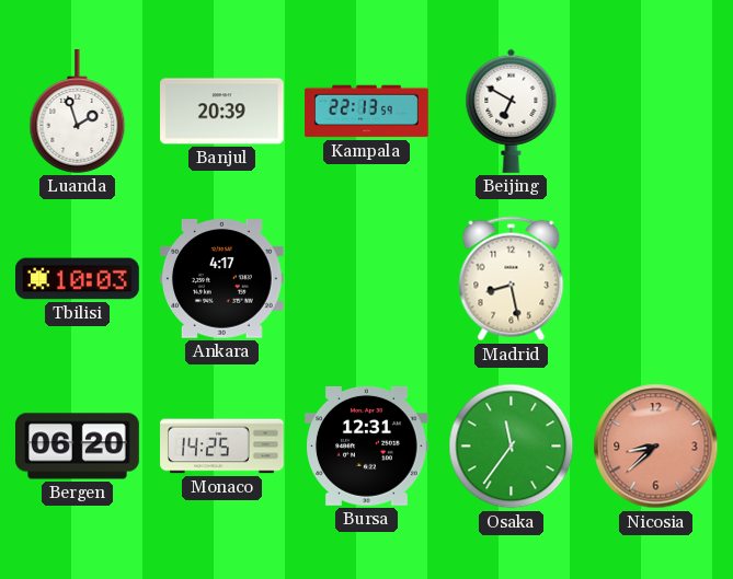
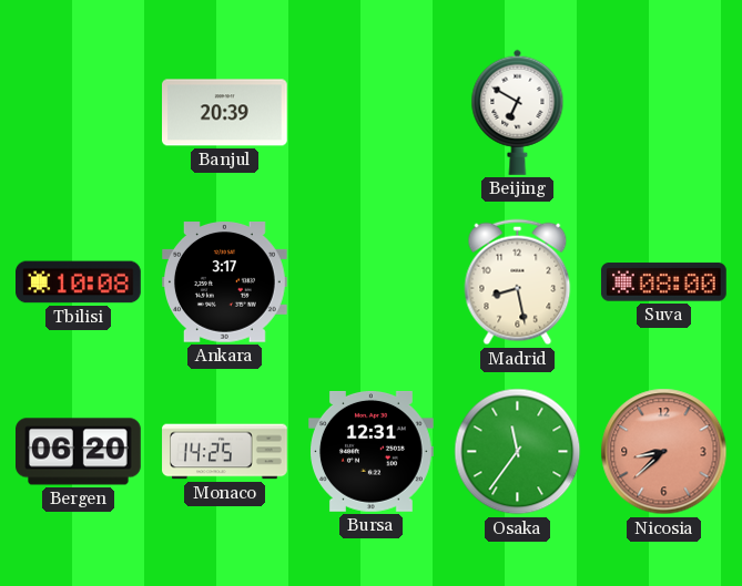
Luanda: 1:57 -> none
Kampala: 22:13 -> none
Tbilisi: 10:03 -> 10:08
Ankara: 4:17 -> 3:17
Suva: none -> 08:00
